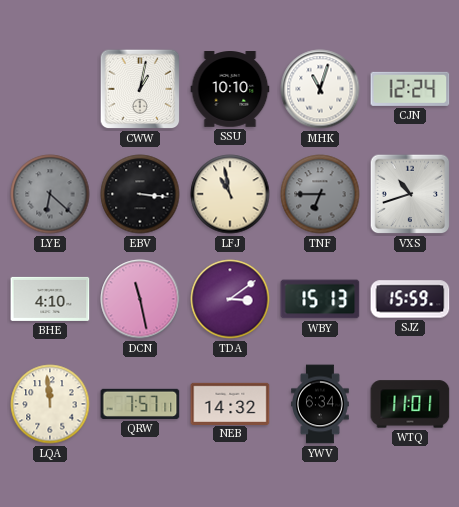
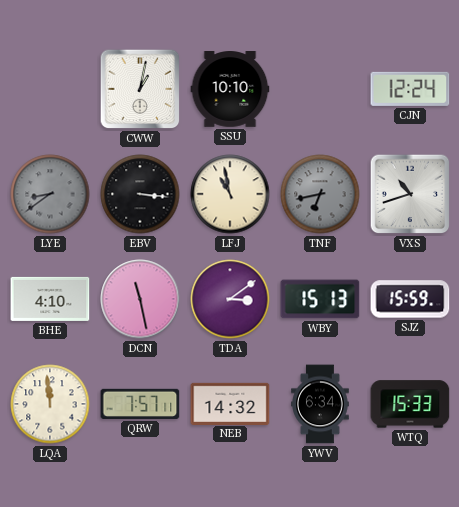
MHK: 11:03 -> none
LYE: 6:22 -> 8:39
TNF: 6:45 -> 6:43
WTQ: 11:01 -> 15:33
